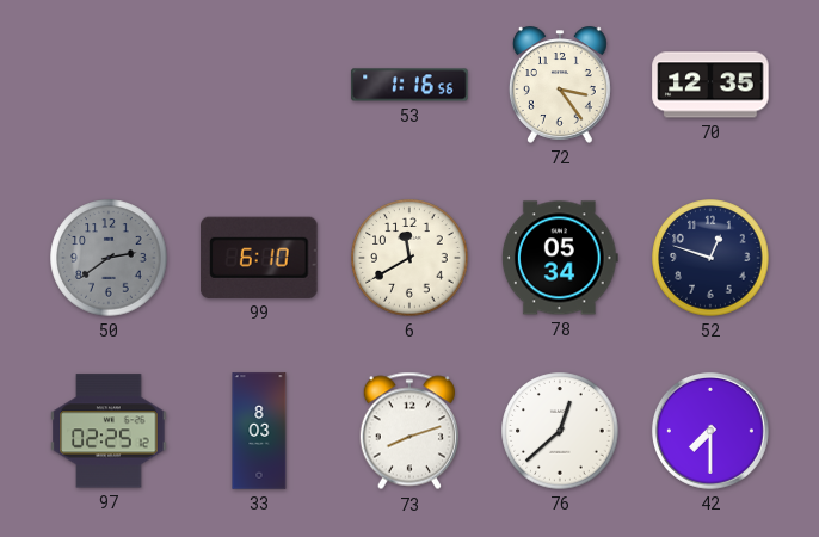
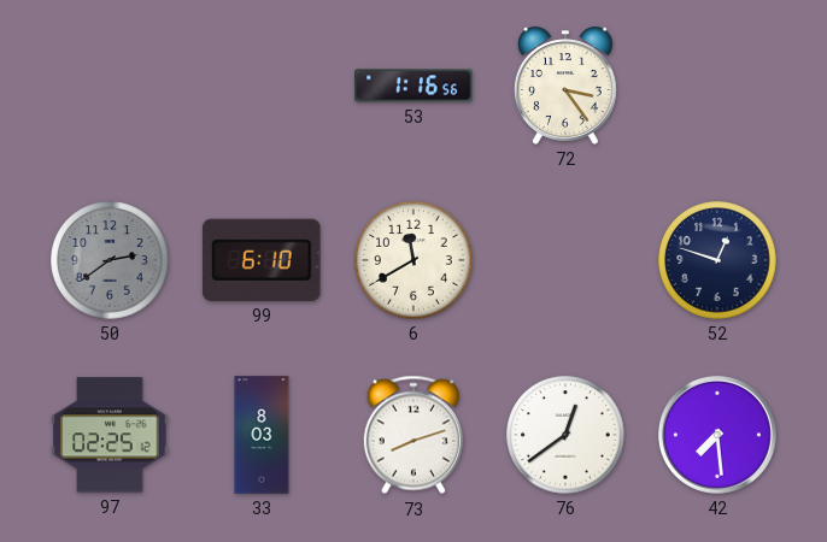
70: 12:35 -> none
78: 05:34 -> none
76: 12:38 -> 12:39
42: 7:30 -> 7:29
